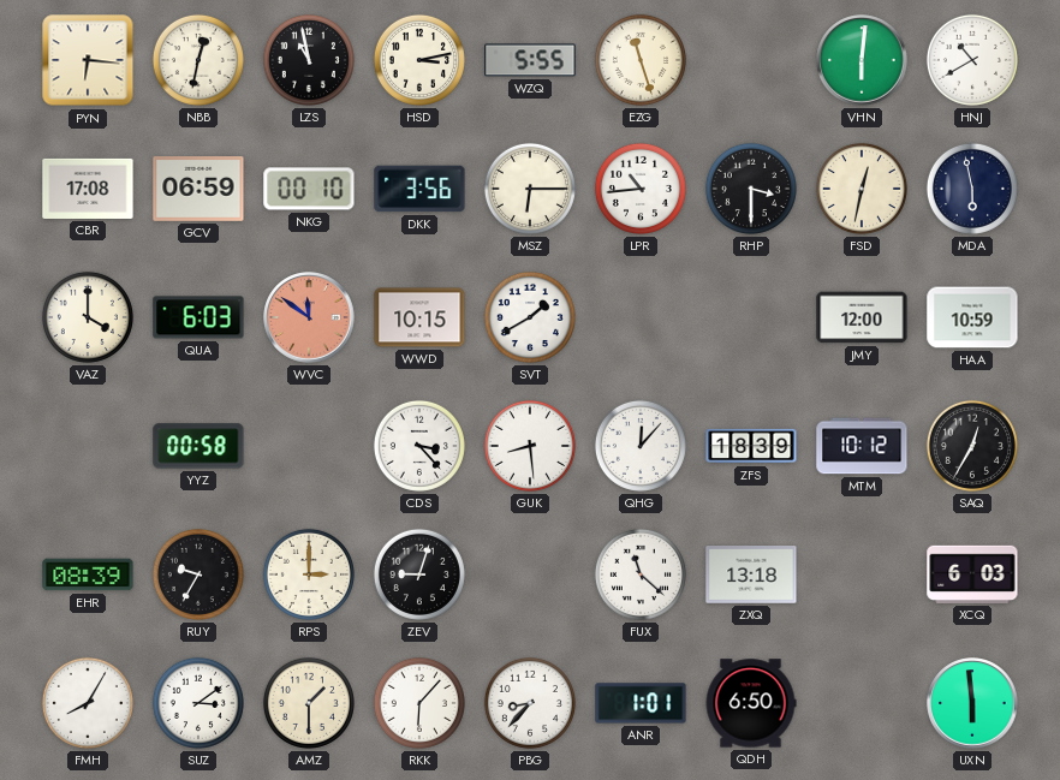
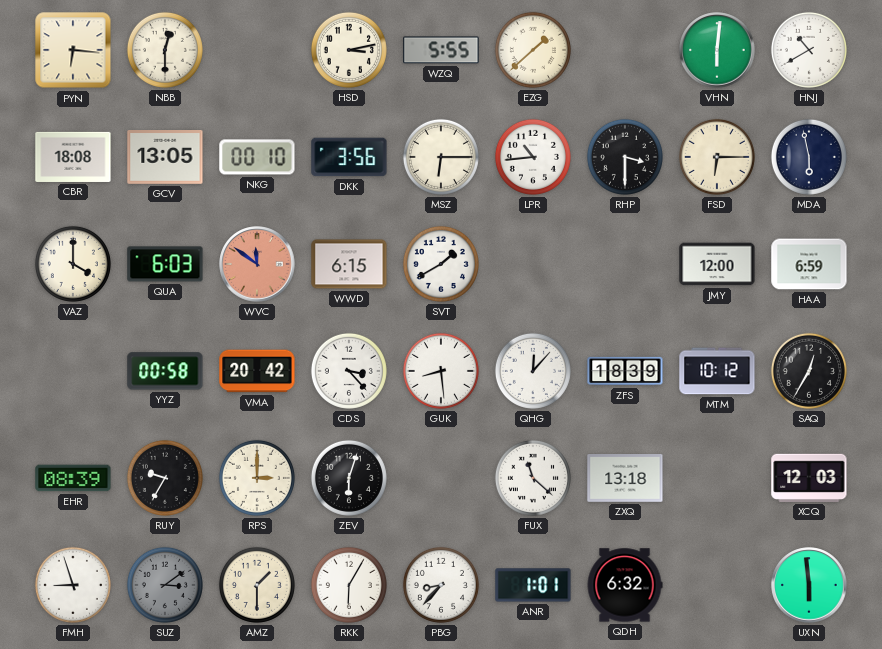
NBB: 12:32 -> 12:30
LZS: 10:58 -> none
EZG: 11:27 -> 1:38
CBR: 17:08 -> 18:08
GCV: 06:59 -> 13:05
FSD: 12:32 -> 6:15
WWD: 10:15 -> 6:15
HAA: 10:59 -> 6:59
VMA: none -> 20:42
ZEV: 9:03 -> 6:03
XCQ: 6:03 -> 12:03
FMH: 8:05 -> 8:57
SUZ dial: white -> grey
RKK: 6:07 -> 6:05
QDH: 6:50 -> 6:32
